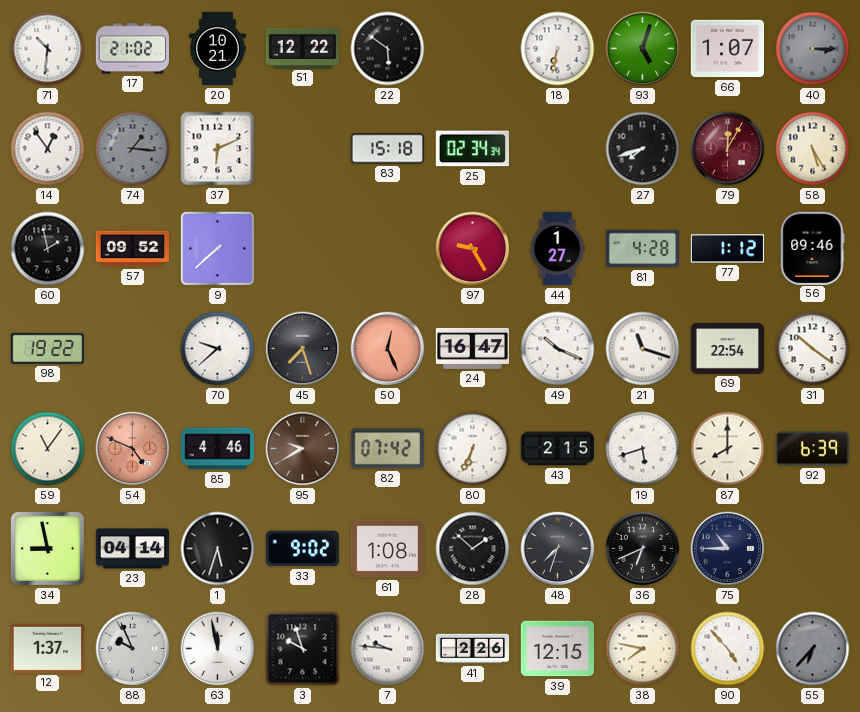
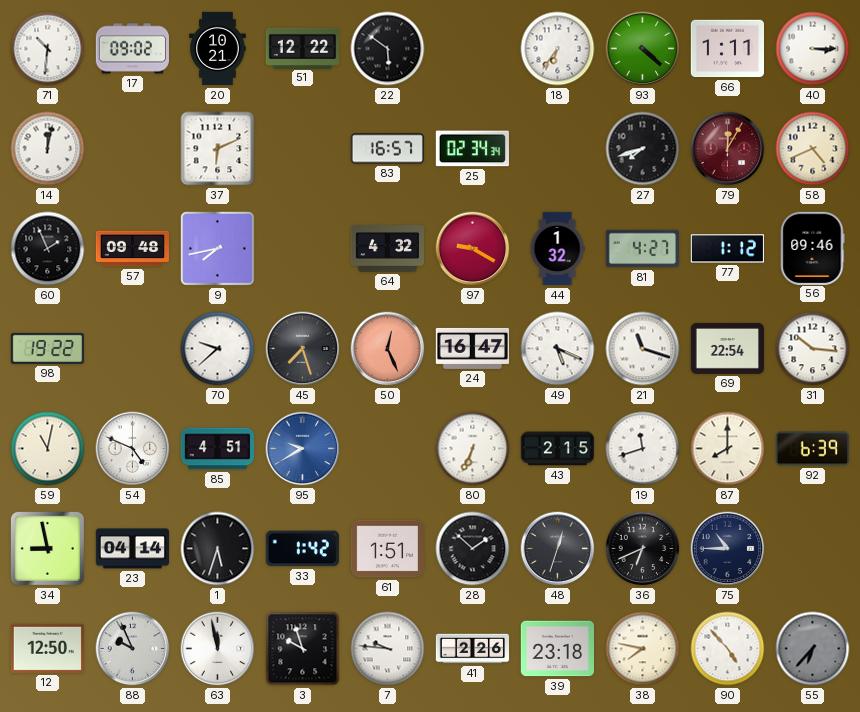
17: 21:02 -> 09:02
18: 6:32 -> 6:36
93: 5:03 -> 4:22
66: 1:07 -> 1:11
40 dial: grey -> white
14: 12:54 -> 12:02
74: 1:16 -> none
83: 15:18 -> 16:57
58: 5:25 -> 4:41
60: 1:58 -> 1:56
57: 09:52 -> 09:48
9: 7:38 -> 7:43
64: none -> 4:32
97: 9:25 -> 9:20
44: 1:27 -> 1:32
81: 4:28 -> 4:27
49: 10:19 -> 5:19
31: 10:21 -> 10:16
59: 11:06 -> 11:02
54 dial: salmon -> white
85: 4:46 -> 4:51
95 dial: brown -> blue
82: 07:42 -> none
19: 5:42 -> 11:42
33: 9:02 -> 1:42
61: 1:08 -> 1:51
48: 7:33 -> 12:33
12: 1:37 -> 12:50
39: 12:15 -> 23:18
